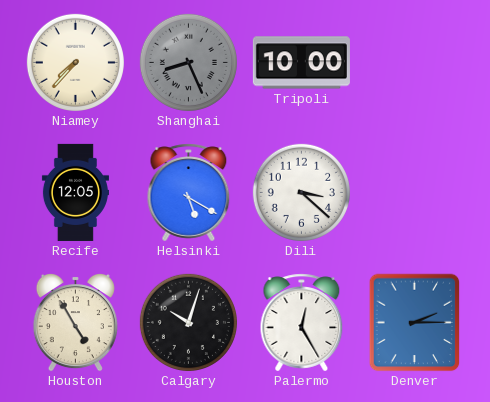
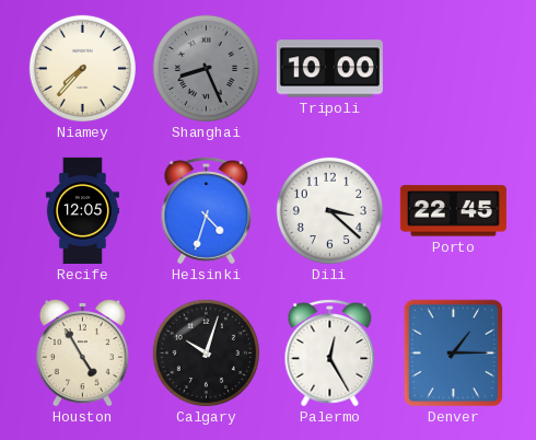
Helsinki: 5:20 -> 4:33
Porto: none -> 22:45
Denver: 2:15 -> 1:15
